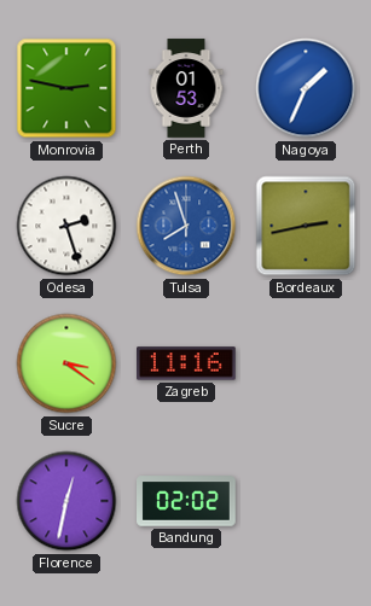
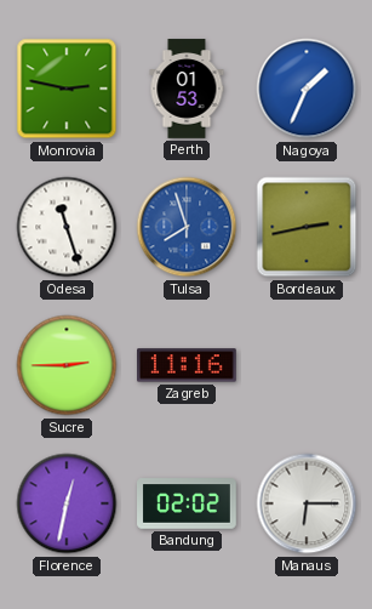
Odesa: 2:27 -> 11:27
Sucre: 3:21 -> 2:45
Manaus: none -> 6:15
